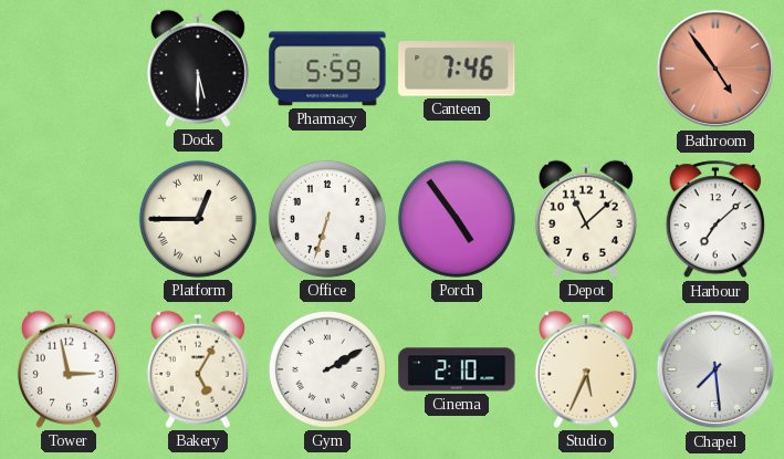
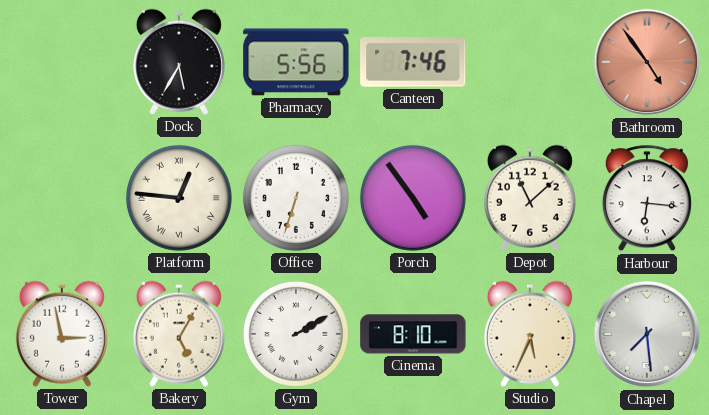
Dock: 5:30 -> 5:35
Pharmacy: 5:59 -> 5:56
Platform: 12:45 -> 12:46
Harbour: 7:08 -> 6:16
Cinema: 2:10 -> 8:10
